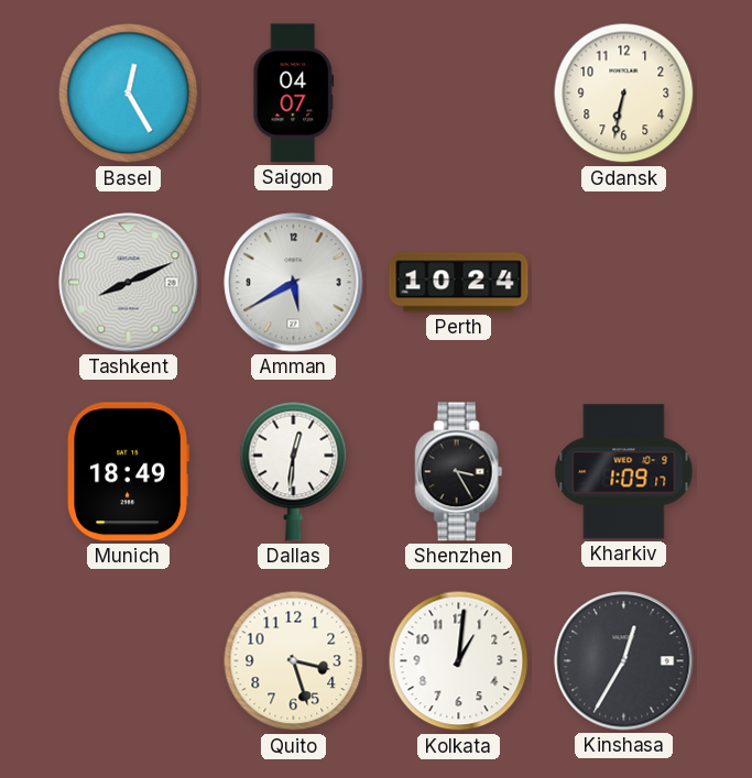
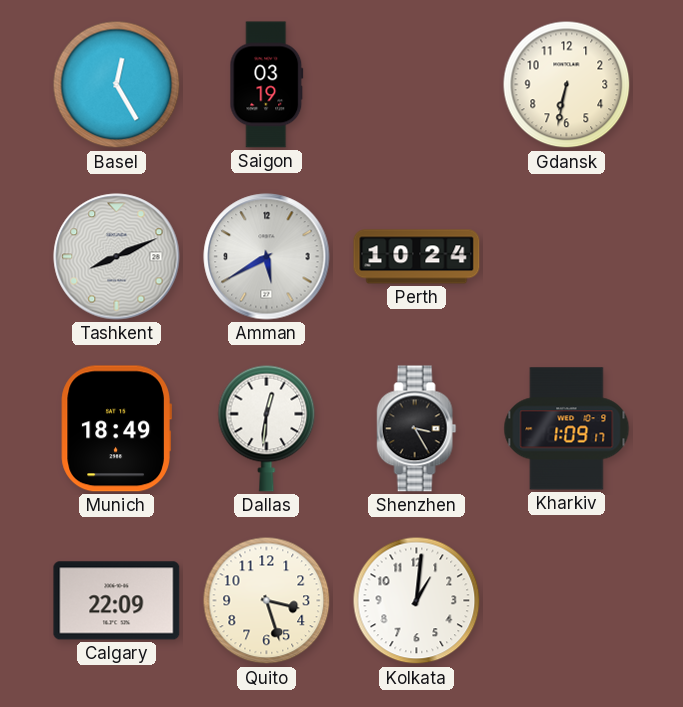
Saigon: 04:07 -> 03:19
Calgary: none -> 22:09
Kinshasa: 12:35 -> none
